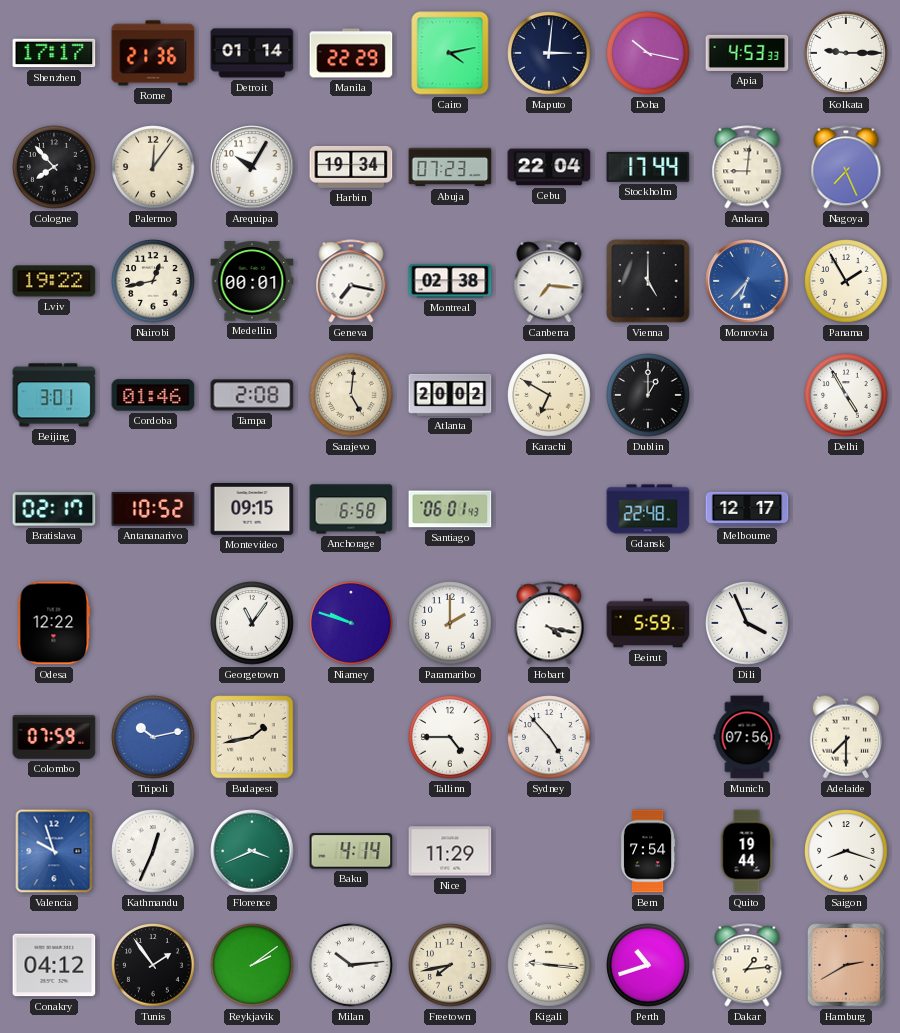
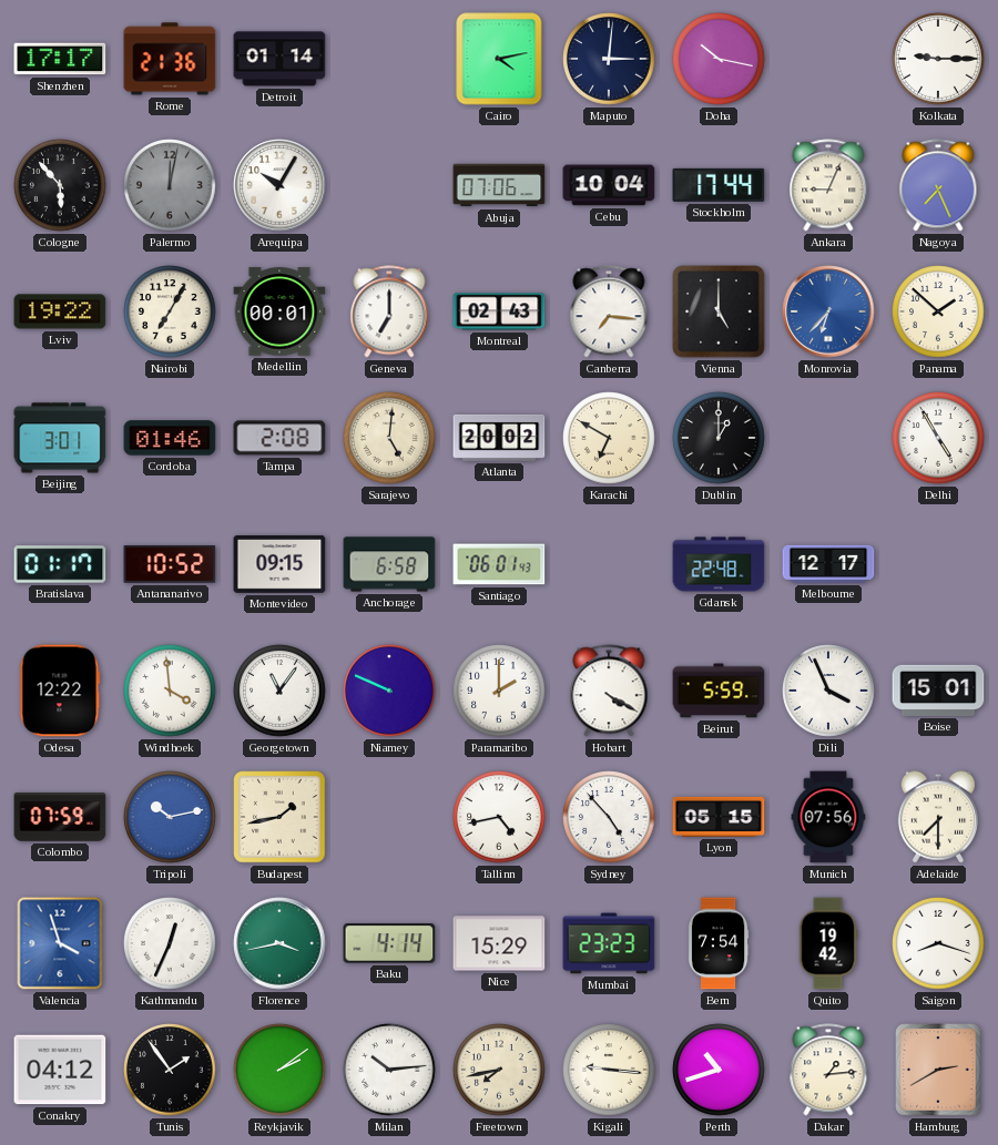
Manila: 22:29 -> none
Apia: 4:53 -> none
Cologne: 7:53 -> 5:53
Palermo: 12:06 -> 12:02
Palermo dial: cream -> grey
Harbin: 19:34 -> none
Abuja: 07:23 -> 07:06
Cebu: 22:04 -> 10:04
Ankara: 9:01 -> 9:04
Nairobi: 12:43 -> 7:05
Geneva: 7:17 -> 7:00
Montreal: 02:38 -> 02:43
Panama: 1:55 -> 1:52
Bratislava: 02:17 -> 01:17
Windhoek: none -> 3:59
Niamey: 9:48 -> 9:49
Hobart: 4:17 -> 4:20
Boise: none -> 15:01
Tallinn: 4:45 -> 4:43
Lyon: none -> 05:15
Valencia: 9:57 -> 3:57
Florence: 3:41 -> 3:43
Nice: 11:29 -> 15:29
Mumbai: none -> 23:23
Quito: 19:44 -> 19:42
